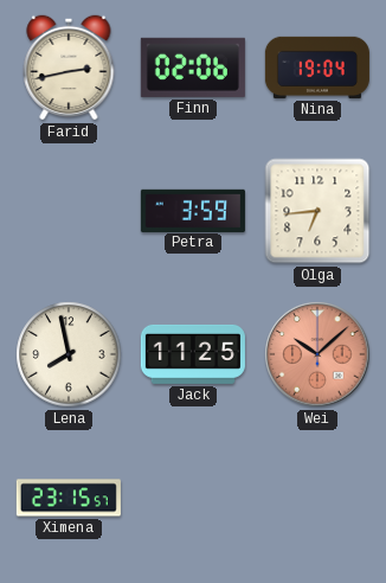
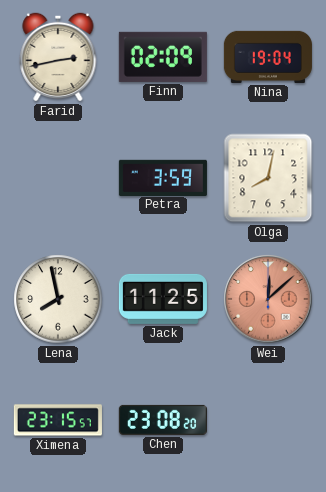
Finn: 02:06 -> 02:09
Olga: 6:44 -> 8:02
Wei: 10:08 -> 12:08
Chen: none -> 23:08
